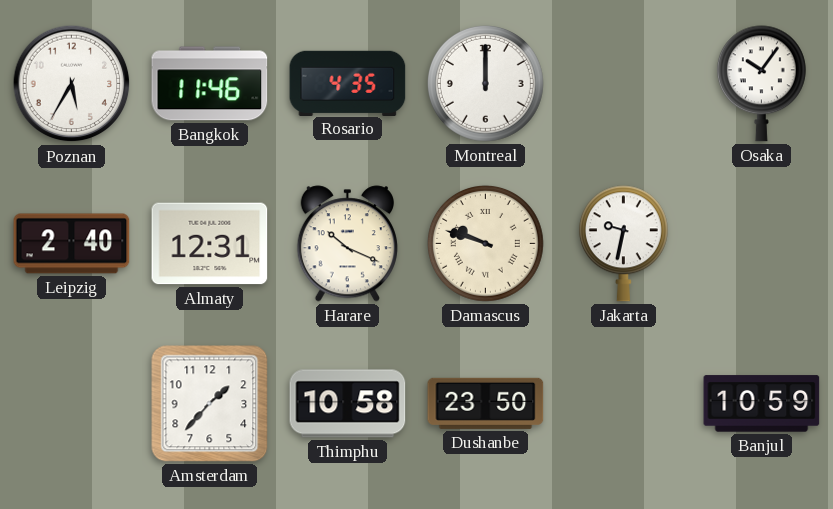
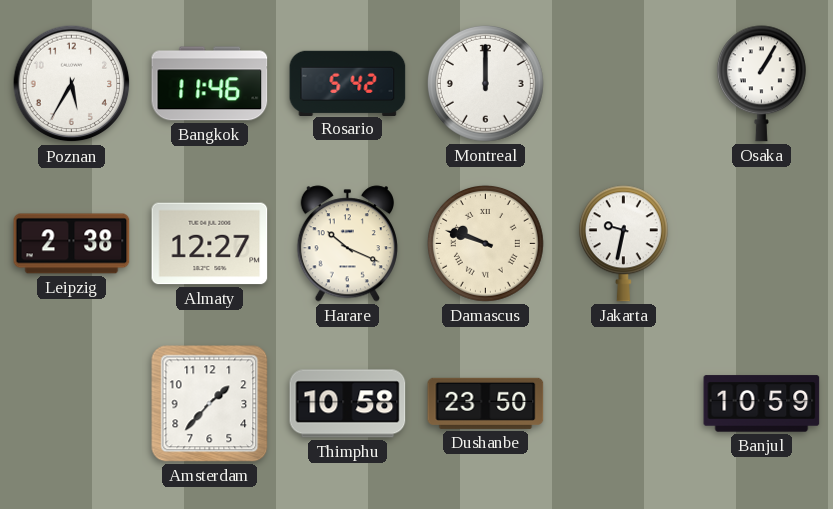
Rosario: 4:35 -> 5:42
Osaka: 10:06 -> 1:05
Leipzig: 2:40 -> 2:38
Almaty: 12:31 -> 12:27
